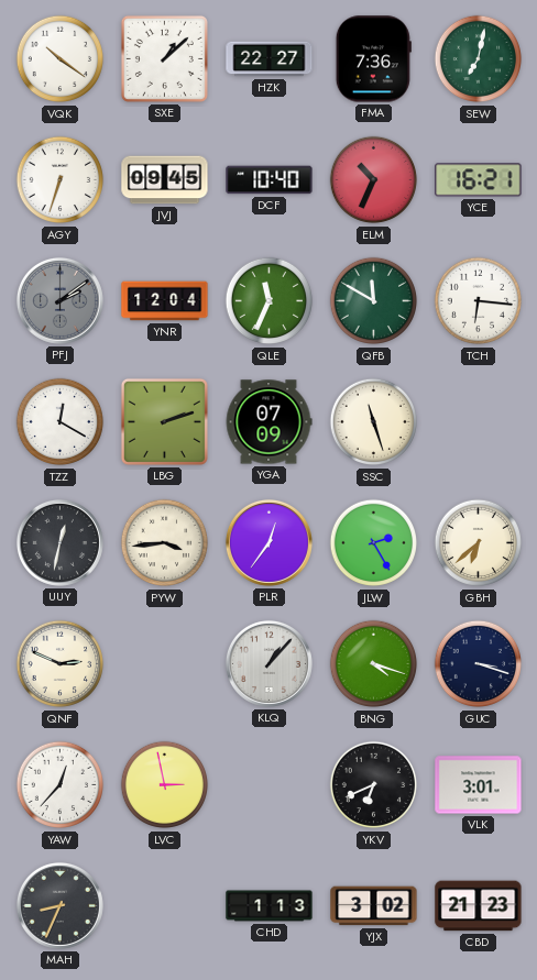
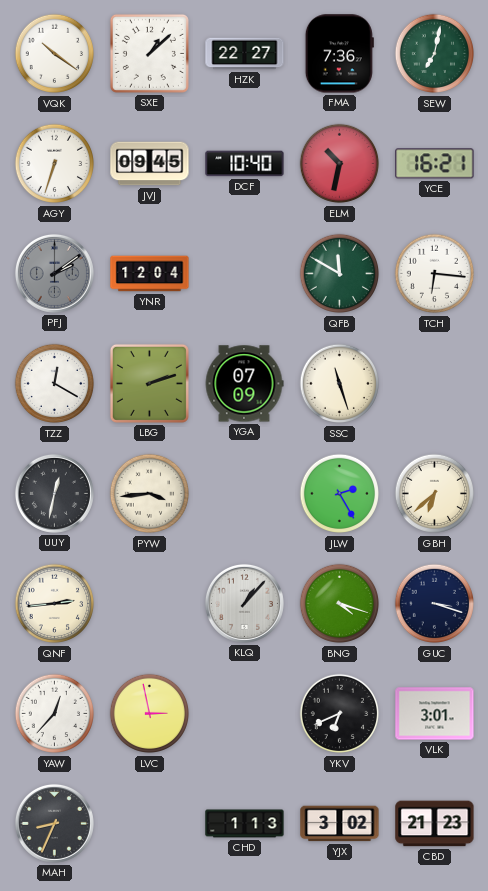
ELM: 10:34 -> 10:32
QLE: 11:34 -> none
PLR: 12:36 -> none
QNF: 2:49 -> 2:44
